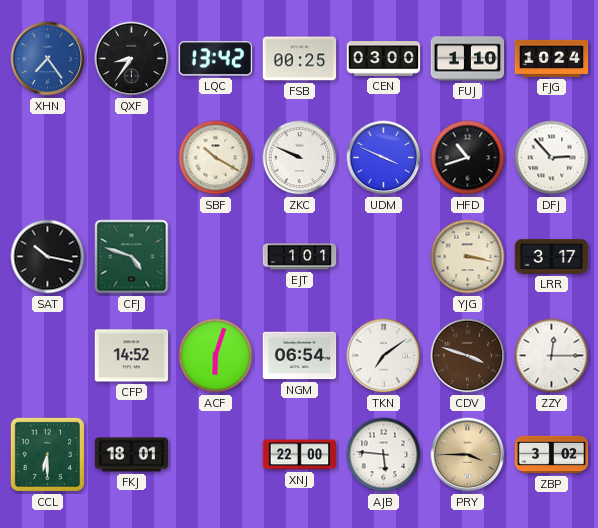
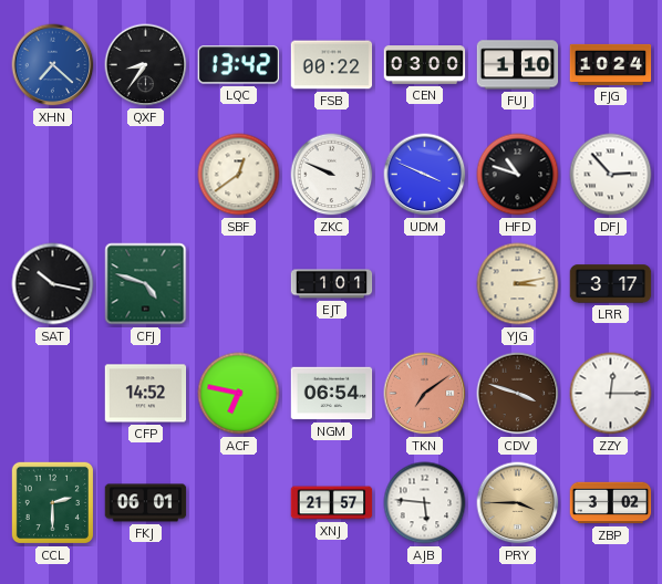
XHN: 7:24 -> 7:22
FSB: 00:25 -> 00:22
SBF: 10:20 -> 12:39
HFD: 10:42 -> 10:48
YJG: 3:17 -> 3:13
ACF: 6:03 -> 6:47
TKN dial: white -> salmon
CCL: 6:30 -> 2:30
FKJ: 18:01 -> 06:01
XNJ: 22:00 -> 21:57
